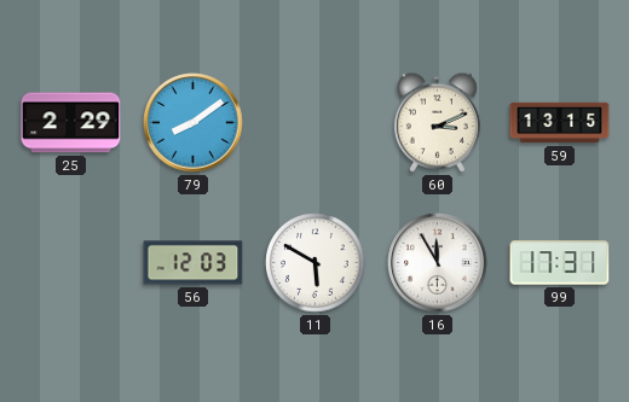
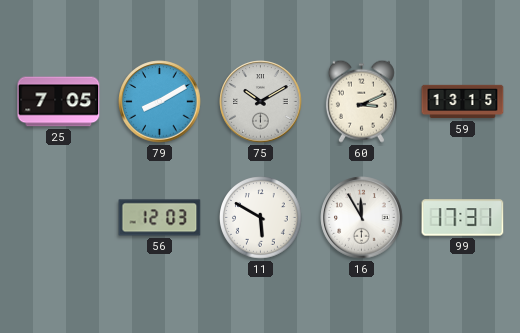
25: 2:29 -> 7:05
79: 8:09 -> 8:10
75: none -> 10:10
